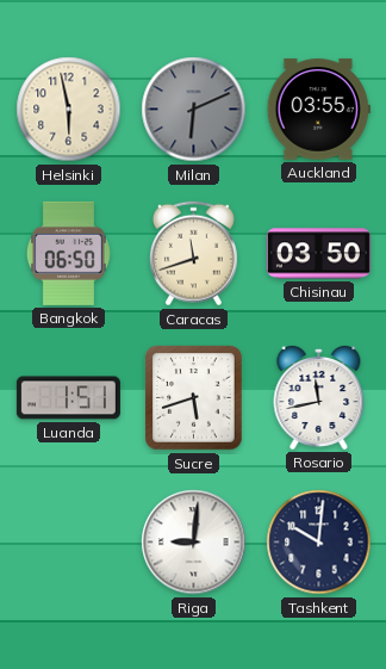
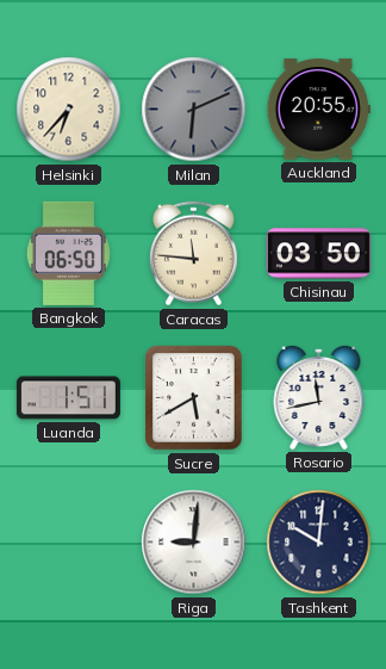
Helsinki: 5:58 -> 6:37
Auckland: 03:55 -> 20:55
Caracas: 11:42 -> 11:46
Sucre: 5:42 -> 5:40
